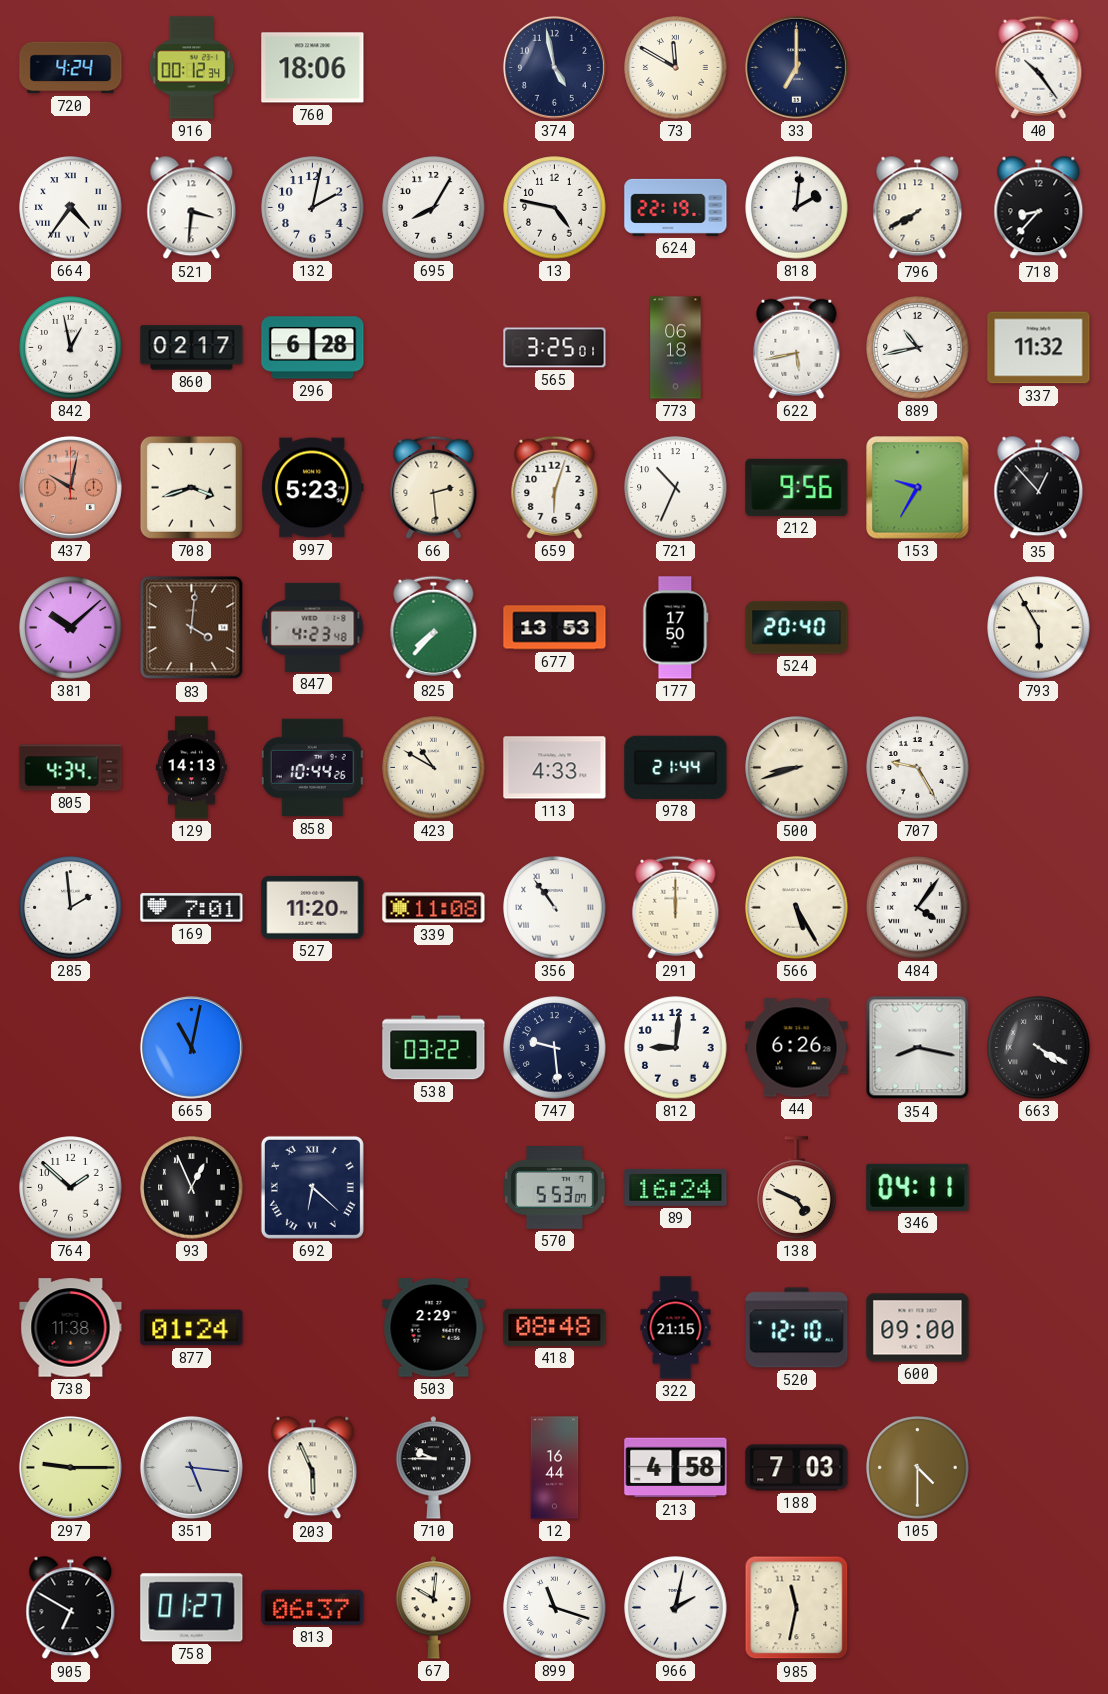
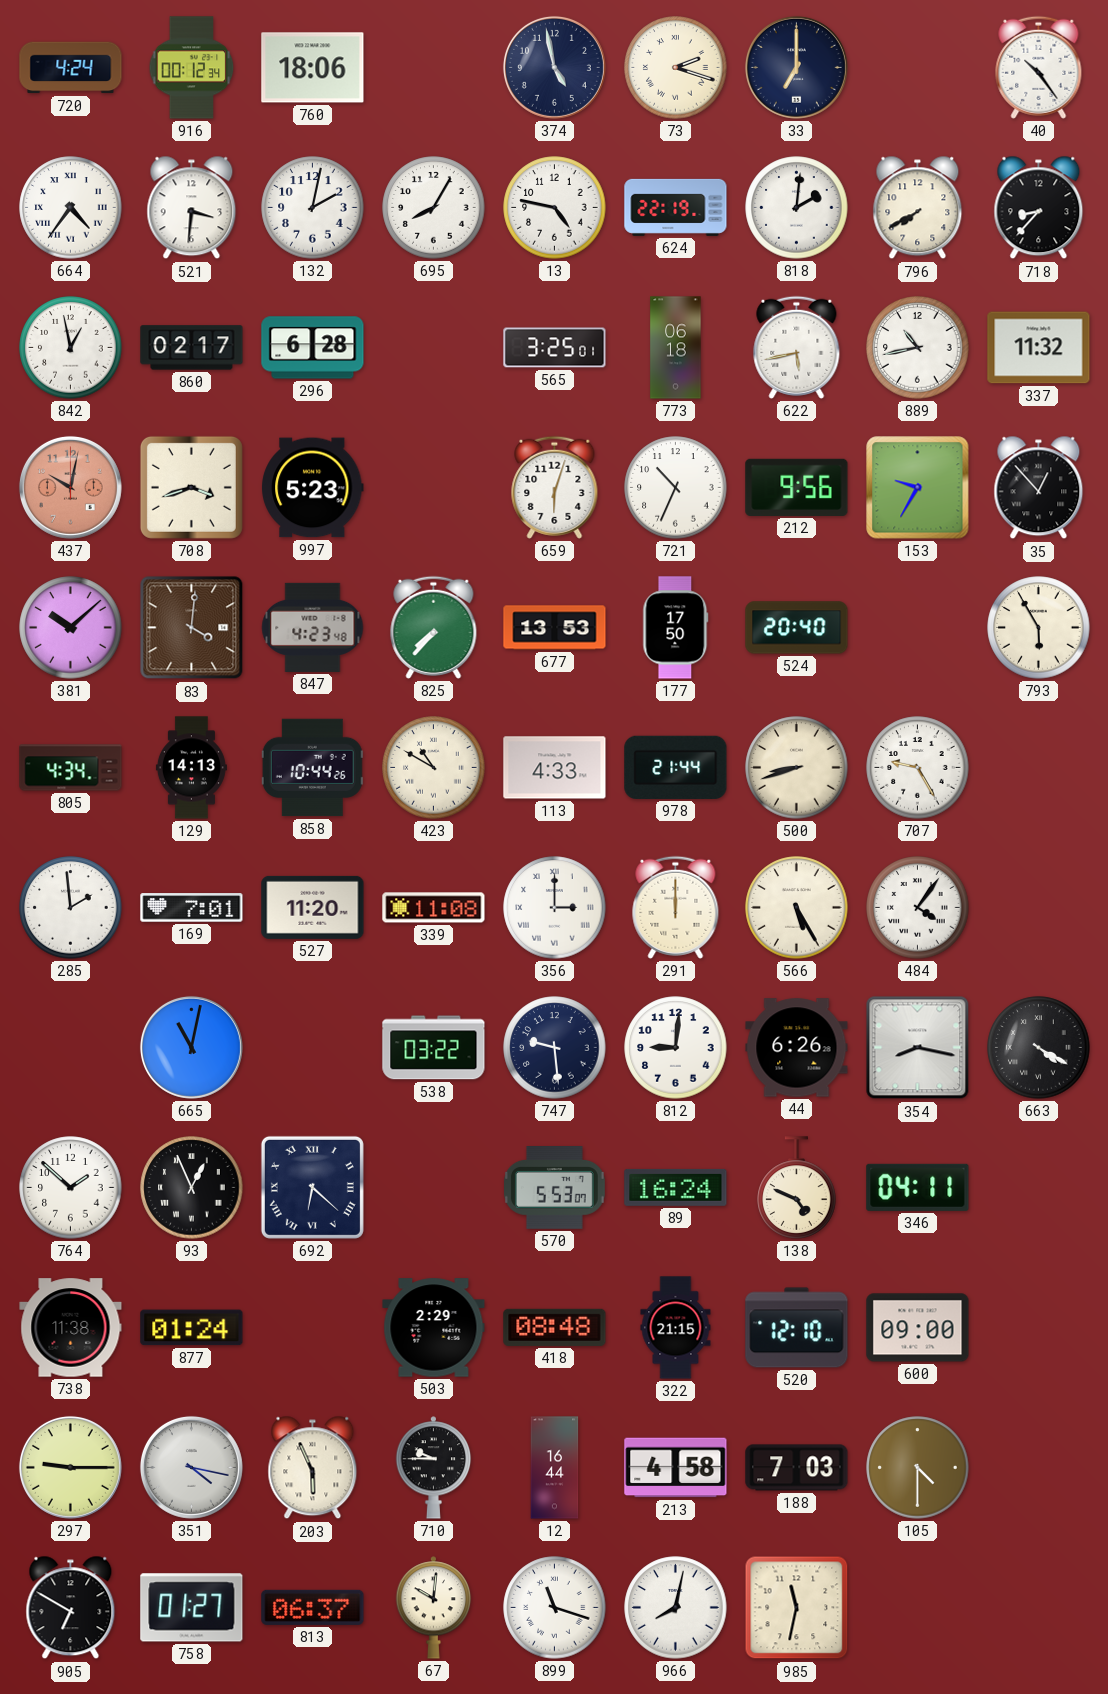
73: 11:50 -> 2:18
66: 2:29 -> none
356: 10:54 -> 3:00
351: 5:16 -> 4:17
966: 2:02 -> 8:02
